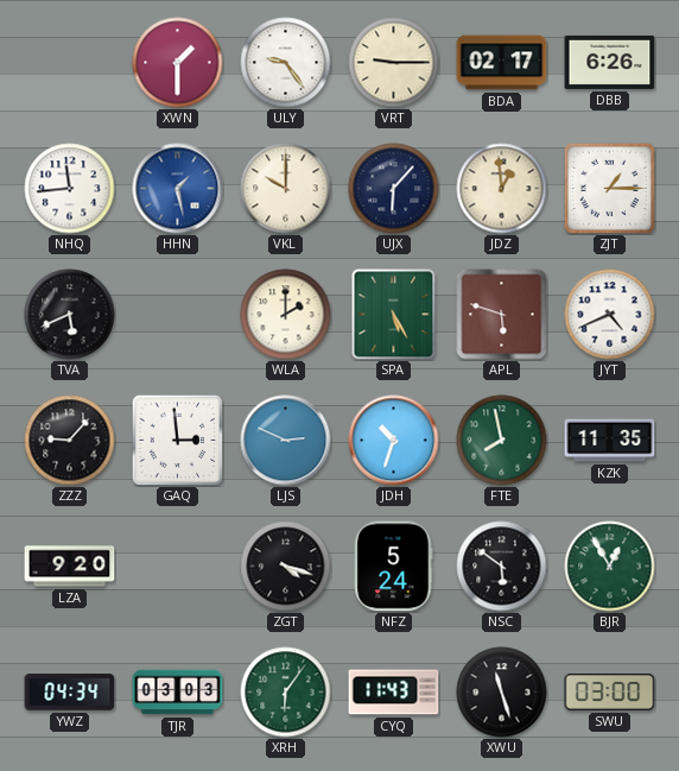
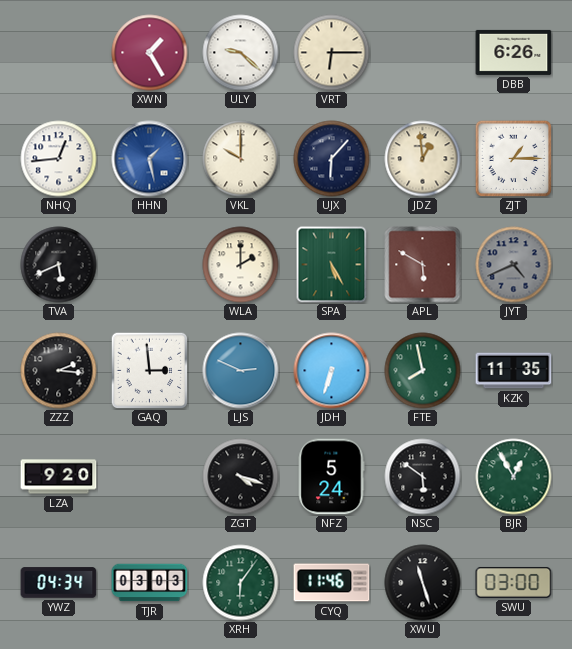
XWN: 1:30 -> 1:25
ULY: 9:24 -> 9:22
VRT: 9:15 -> 6:15
BDA: 02:17 -> none
NHQ: 11:44 -> 12:44
APL: 5:48 -> 5:50
JYT dial: white -> grey
ZZZ: 9:07 -> 2:16
JDH: 10:33 -> 6:33
CYQ: 11:43 -> 11:46
